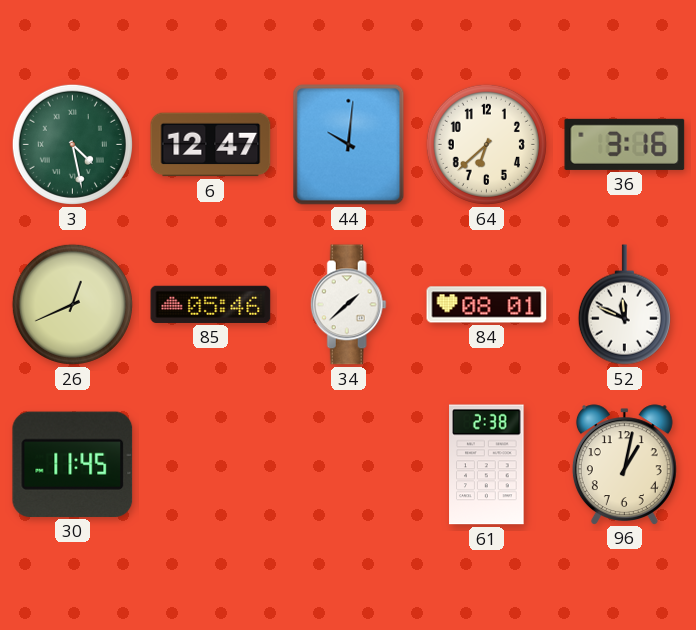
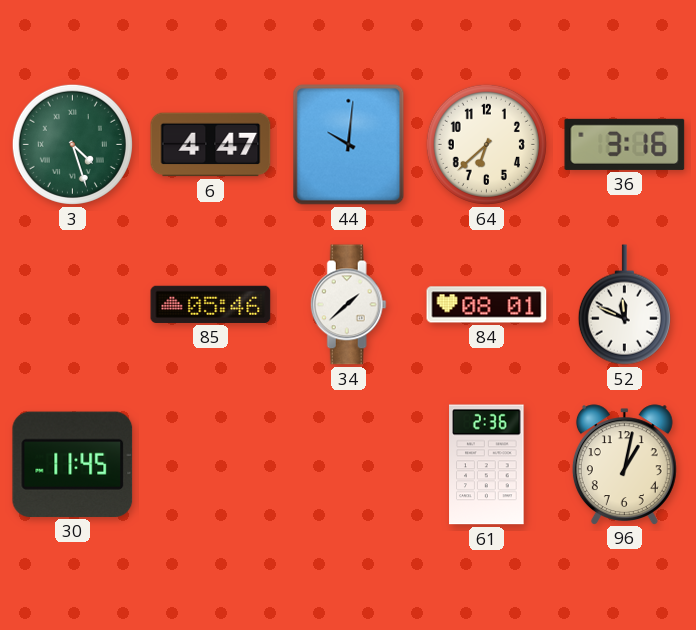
3: 4:28 -> 4:27
6: 12:47 -> 4:47
26: 12:41 -> none
61: 2:38 -> 2:36
